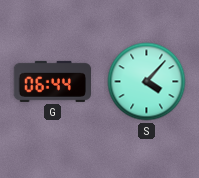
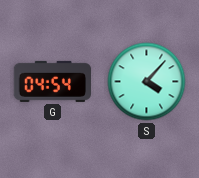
G: 06:44 -> 04:54
